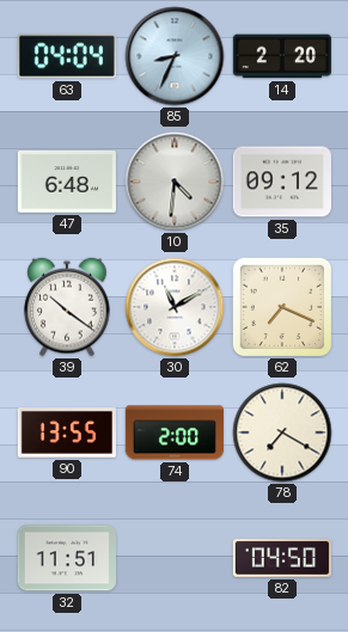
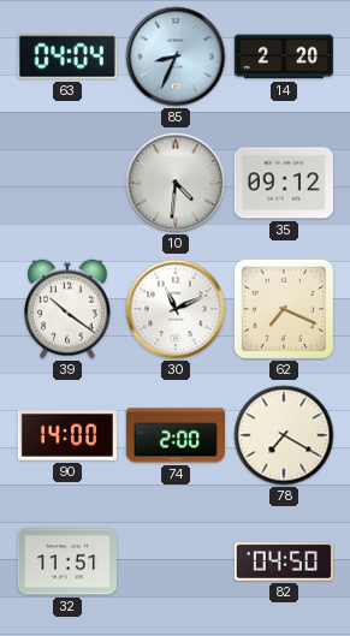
47: 6:48 -> none
30: 11:10 -> 11:11
90: 13:55 -> 14:00
